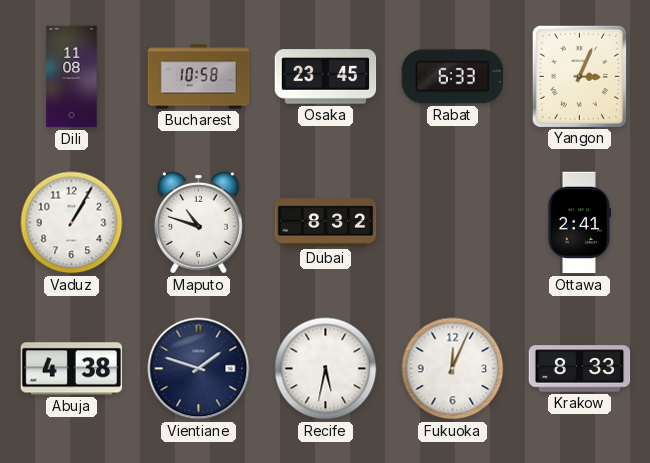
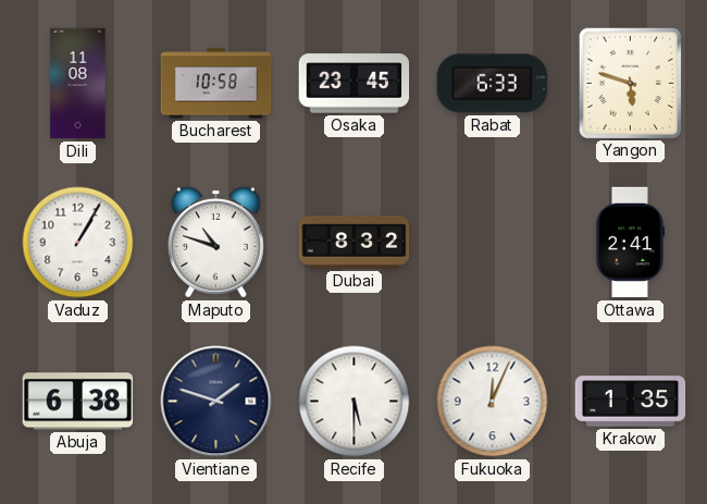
Yangon: 3:04 -> 5:48
Abuja: 4:38 -> 6:38
Recife: 5:32 -> 5:30
Krakow: 8:33 -> 1:35
